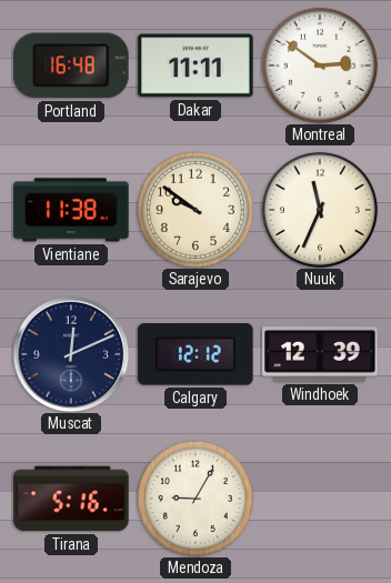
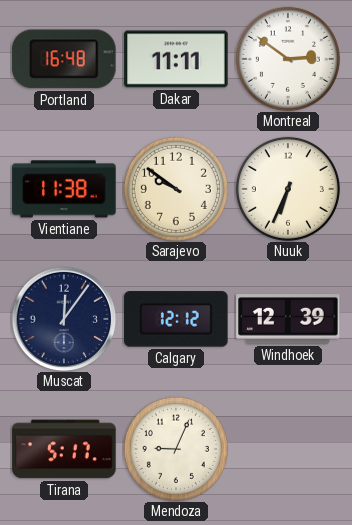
Nuuk: 11:34 -> 6:34
Muscat: 12:11 -> 12:06
Tirana: 5:16 -> 5:17
Mendoza: 9:05 -> 9:04
